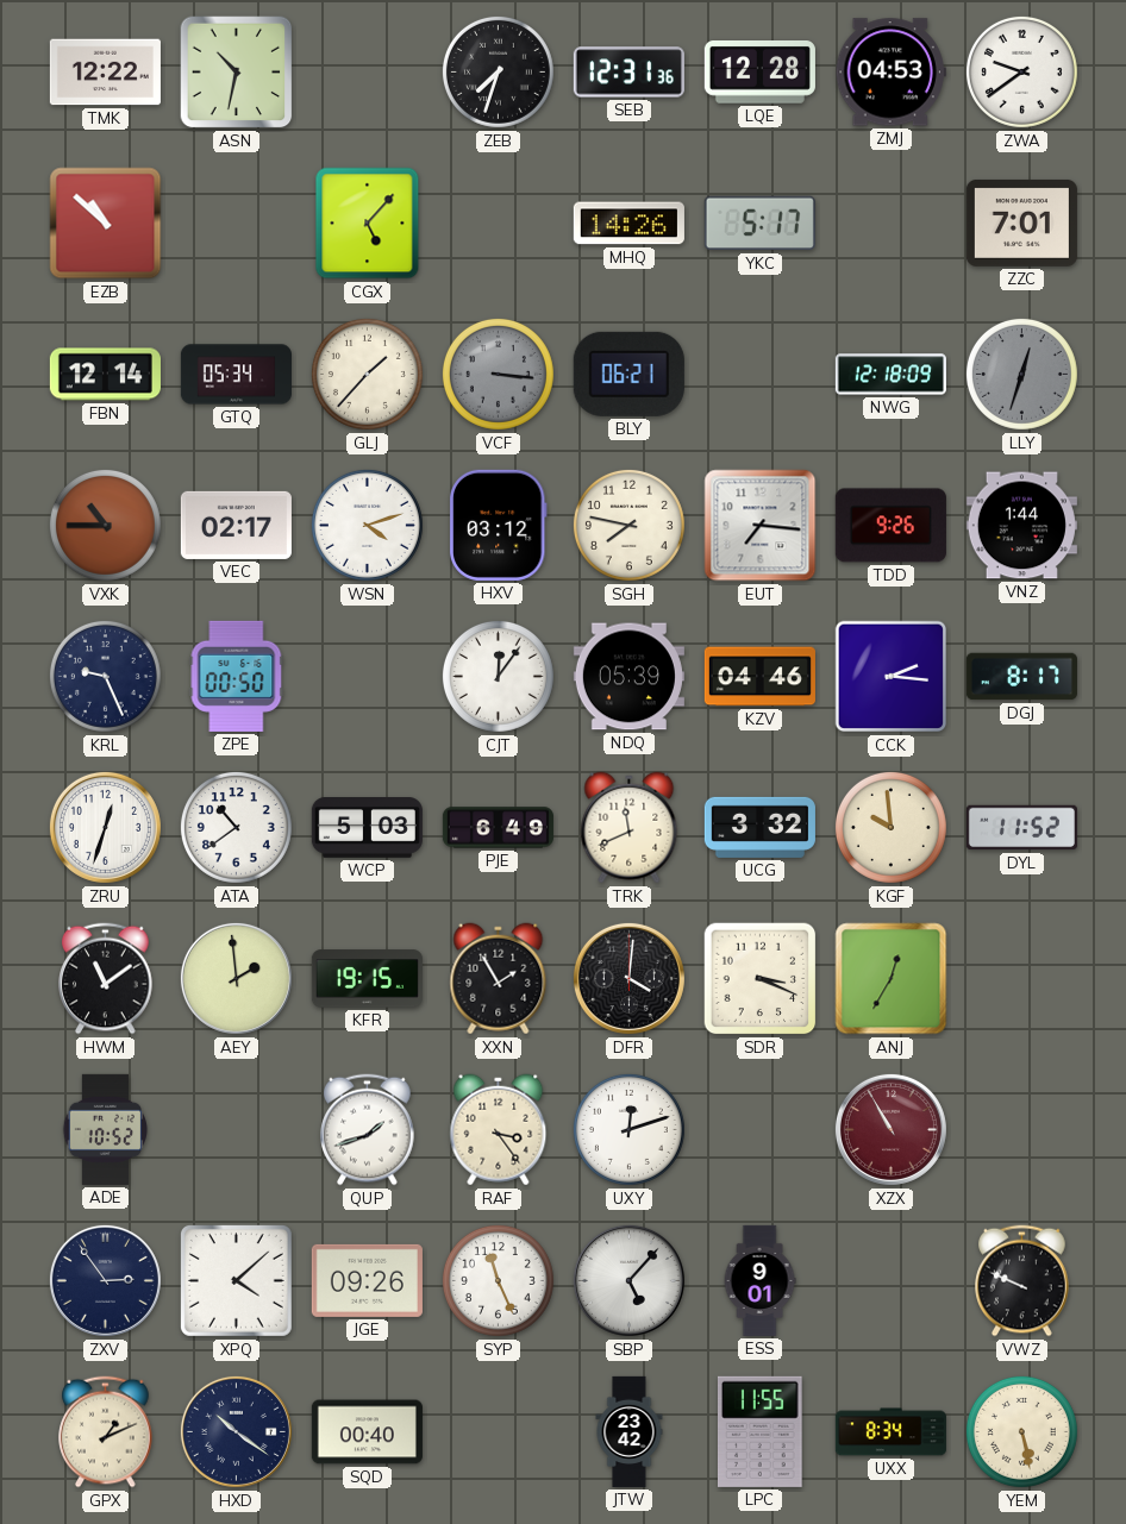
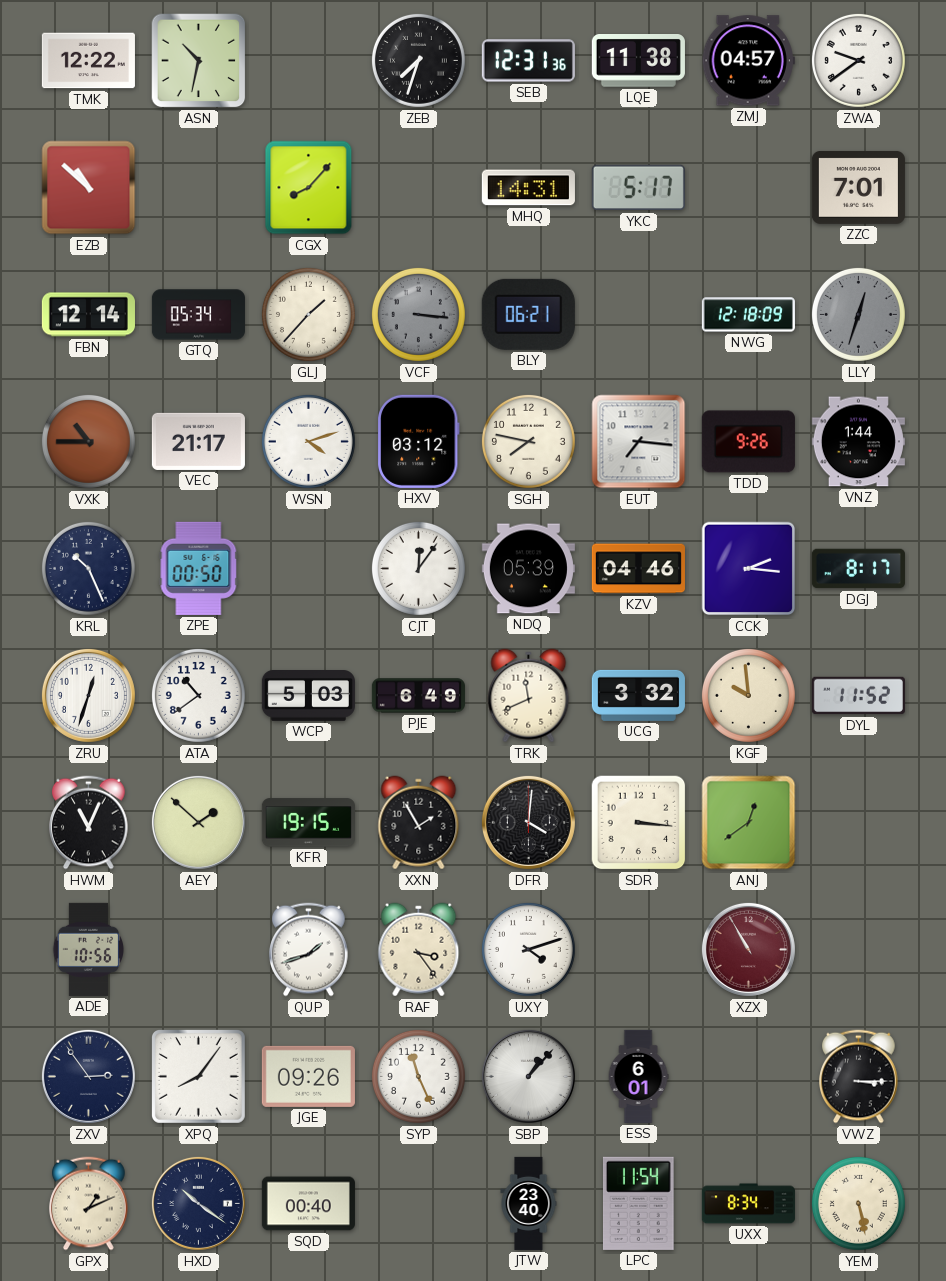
LQE: 12:28 -> 11:38
ZMJ: 04:53 -> 04:57
CGX: 5:07 -> 8:07
MHQ: 14:26 -> 14:31
VEC: 02:17 -> 21:17
KRL: 9:26 -> 10:26
HWM: 11:09 -> 11:04
AEY: 1:59 -> 1:52
SDR: 3:19 -> 3:16
ANJ: 12:35 -> 12:39
ADE: 10:52 -> 10:56
UXY: 12:12 -> 4:12
XPQ: 4:08 -> 8:06
SBP: 5:07 -> 1:07
ESS: 9:01 -> 6:01
VWZ: 9:49 -> 3:15
JTW: 23:42 -> 23:40
LPC: 11:55 -> 11:54
